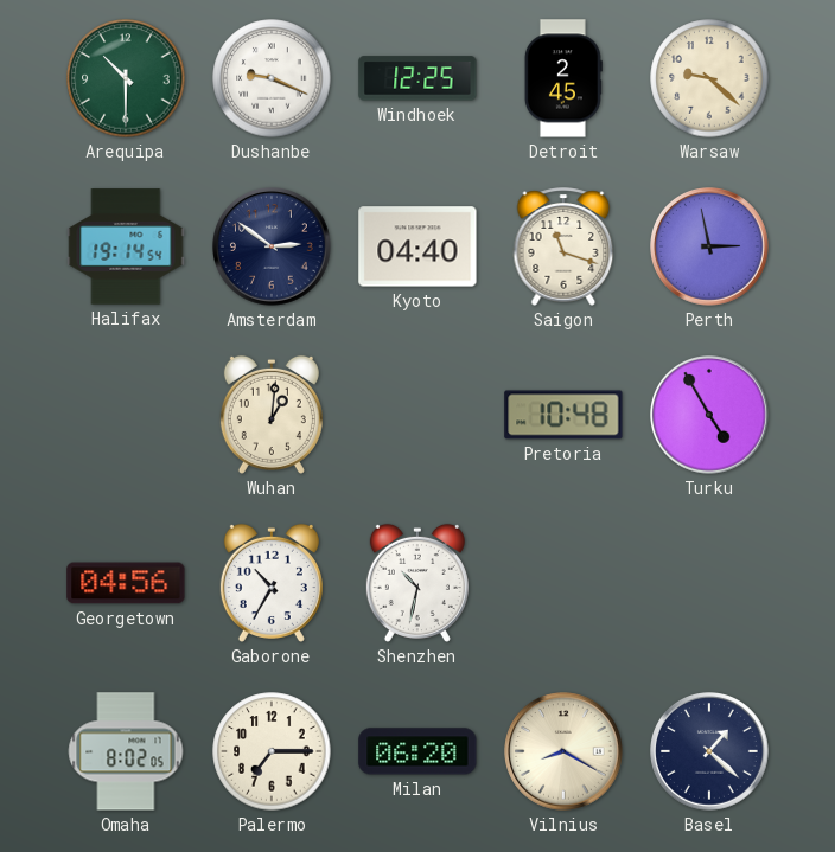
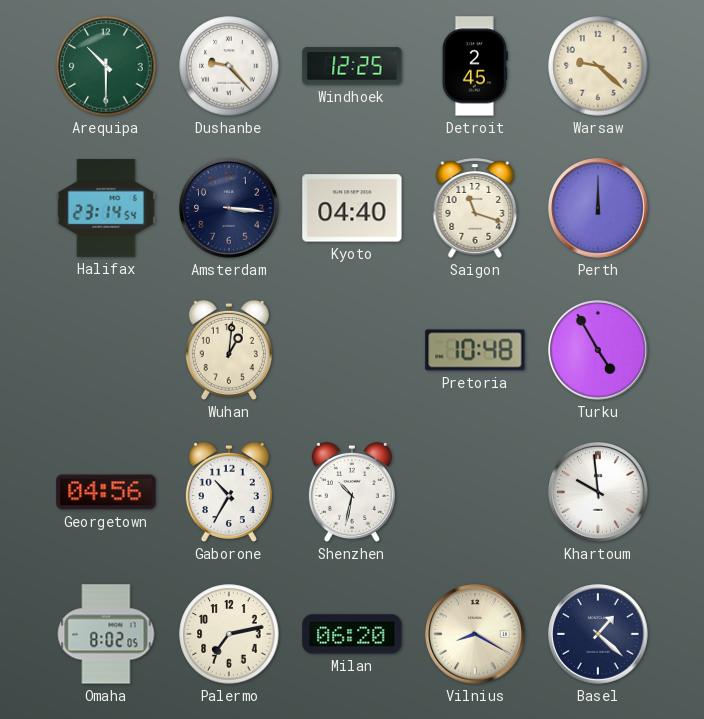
Dushanbe: 9:19 -> 9:23
Halifax: 19:14 -> 23:14
Amsterdam: 2:51 -> 3:16
Perth: 2:58 -> 12:00
Khartoum: none -> 9:59
Palermo: 7:15 -> 7:13
